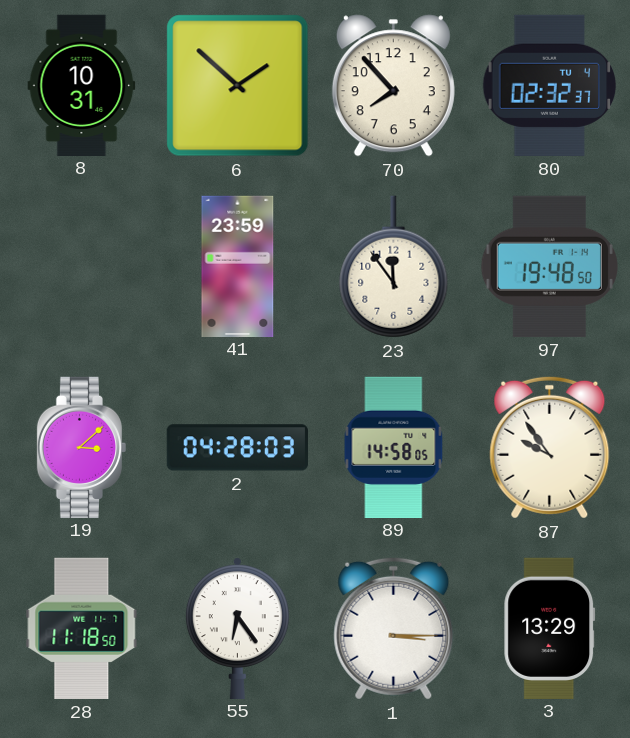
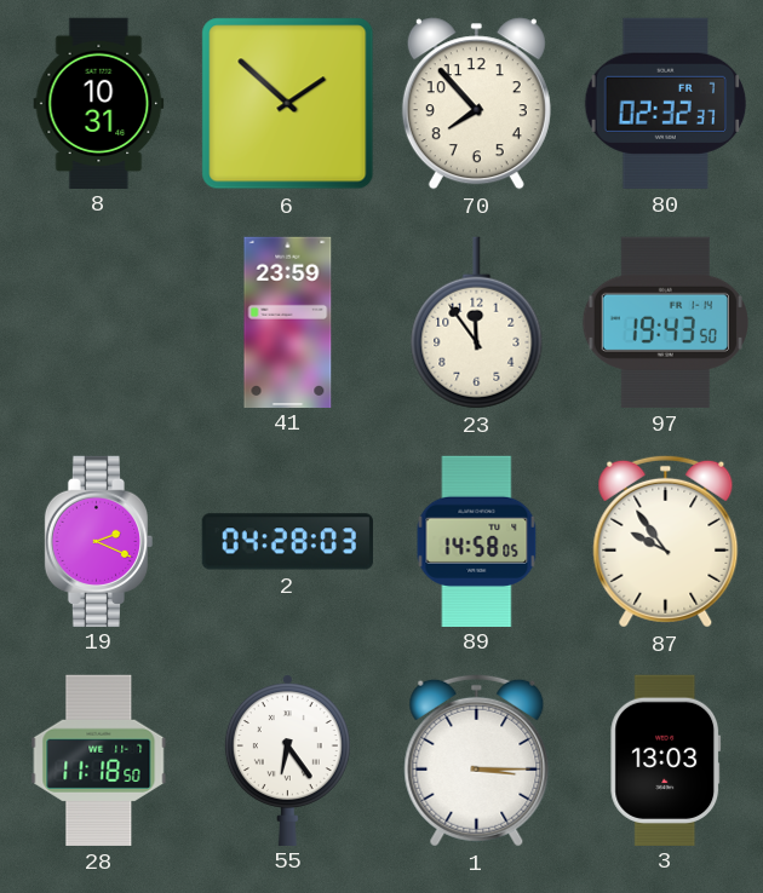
80 date: TU 4 -> FR 7
97: 19:48 -> 19:43
19: 3:08 -> 2:19
3: 13:29 -> 13:03
